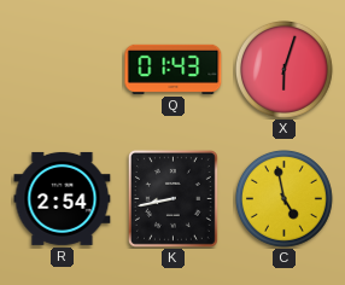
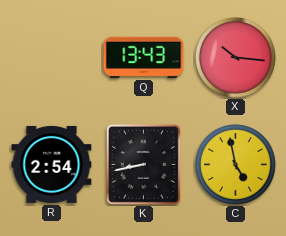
Q: 01:43 -> 13:43
X: 6:03 -> 10:16
